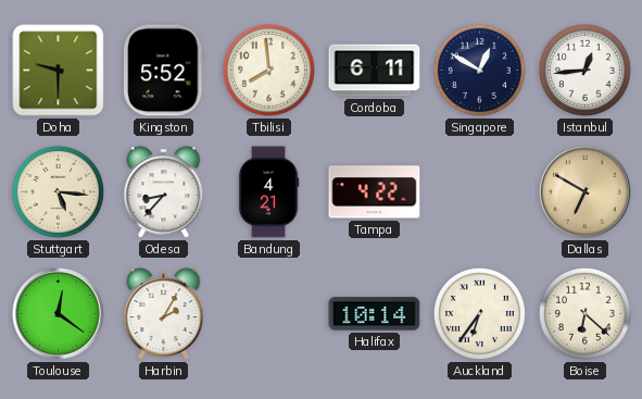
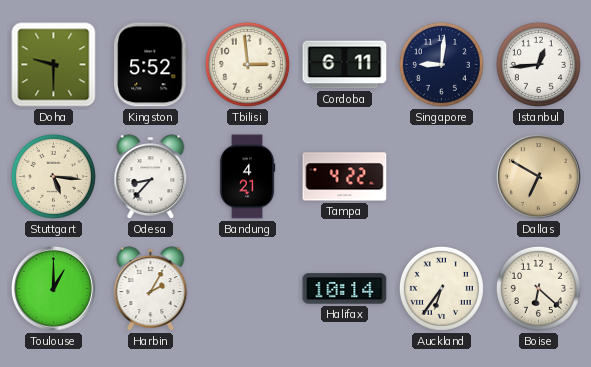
Tbilisi: 7:59 -> 2:59
Singapore: 12:50 -> 9:01
Toulouse: 12:21 -> 1:00
